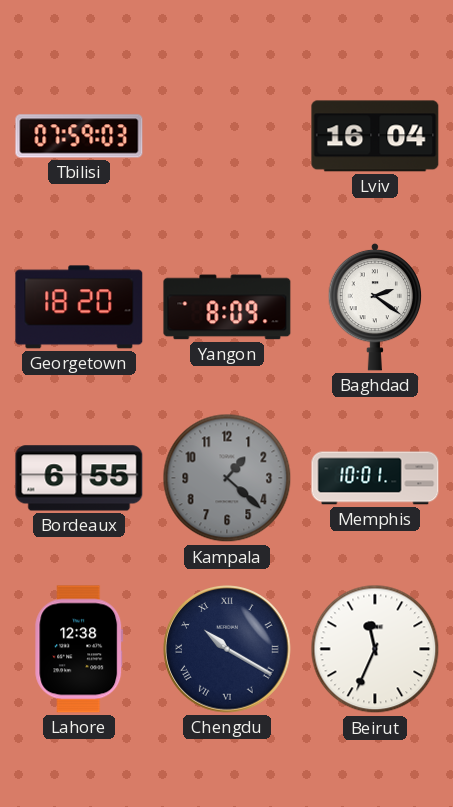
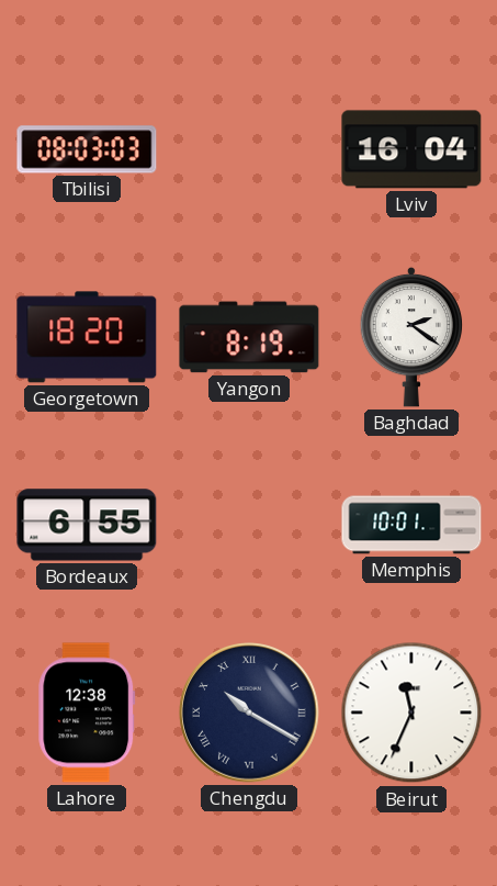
Tbilisi: 07:59 -> 08:03
Yangon: 8:09 -> 8:19
Kampala: 1:22 -> none
